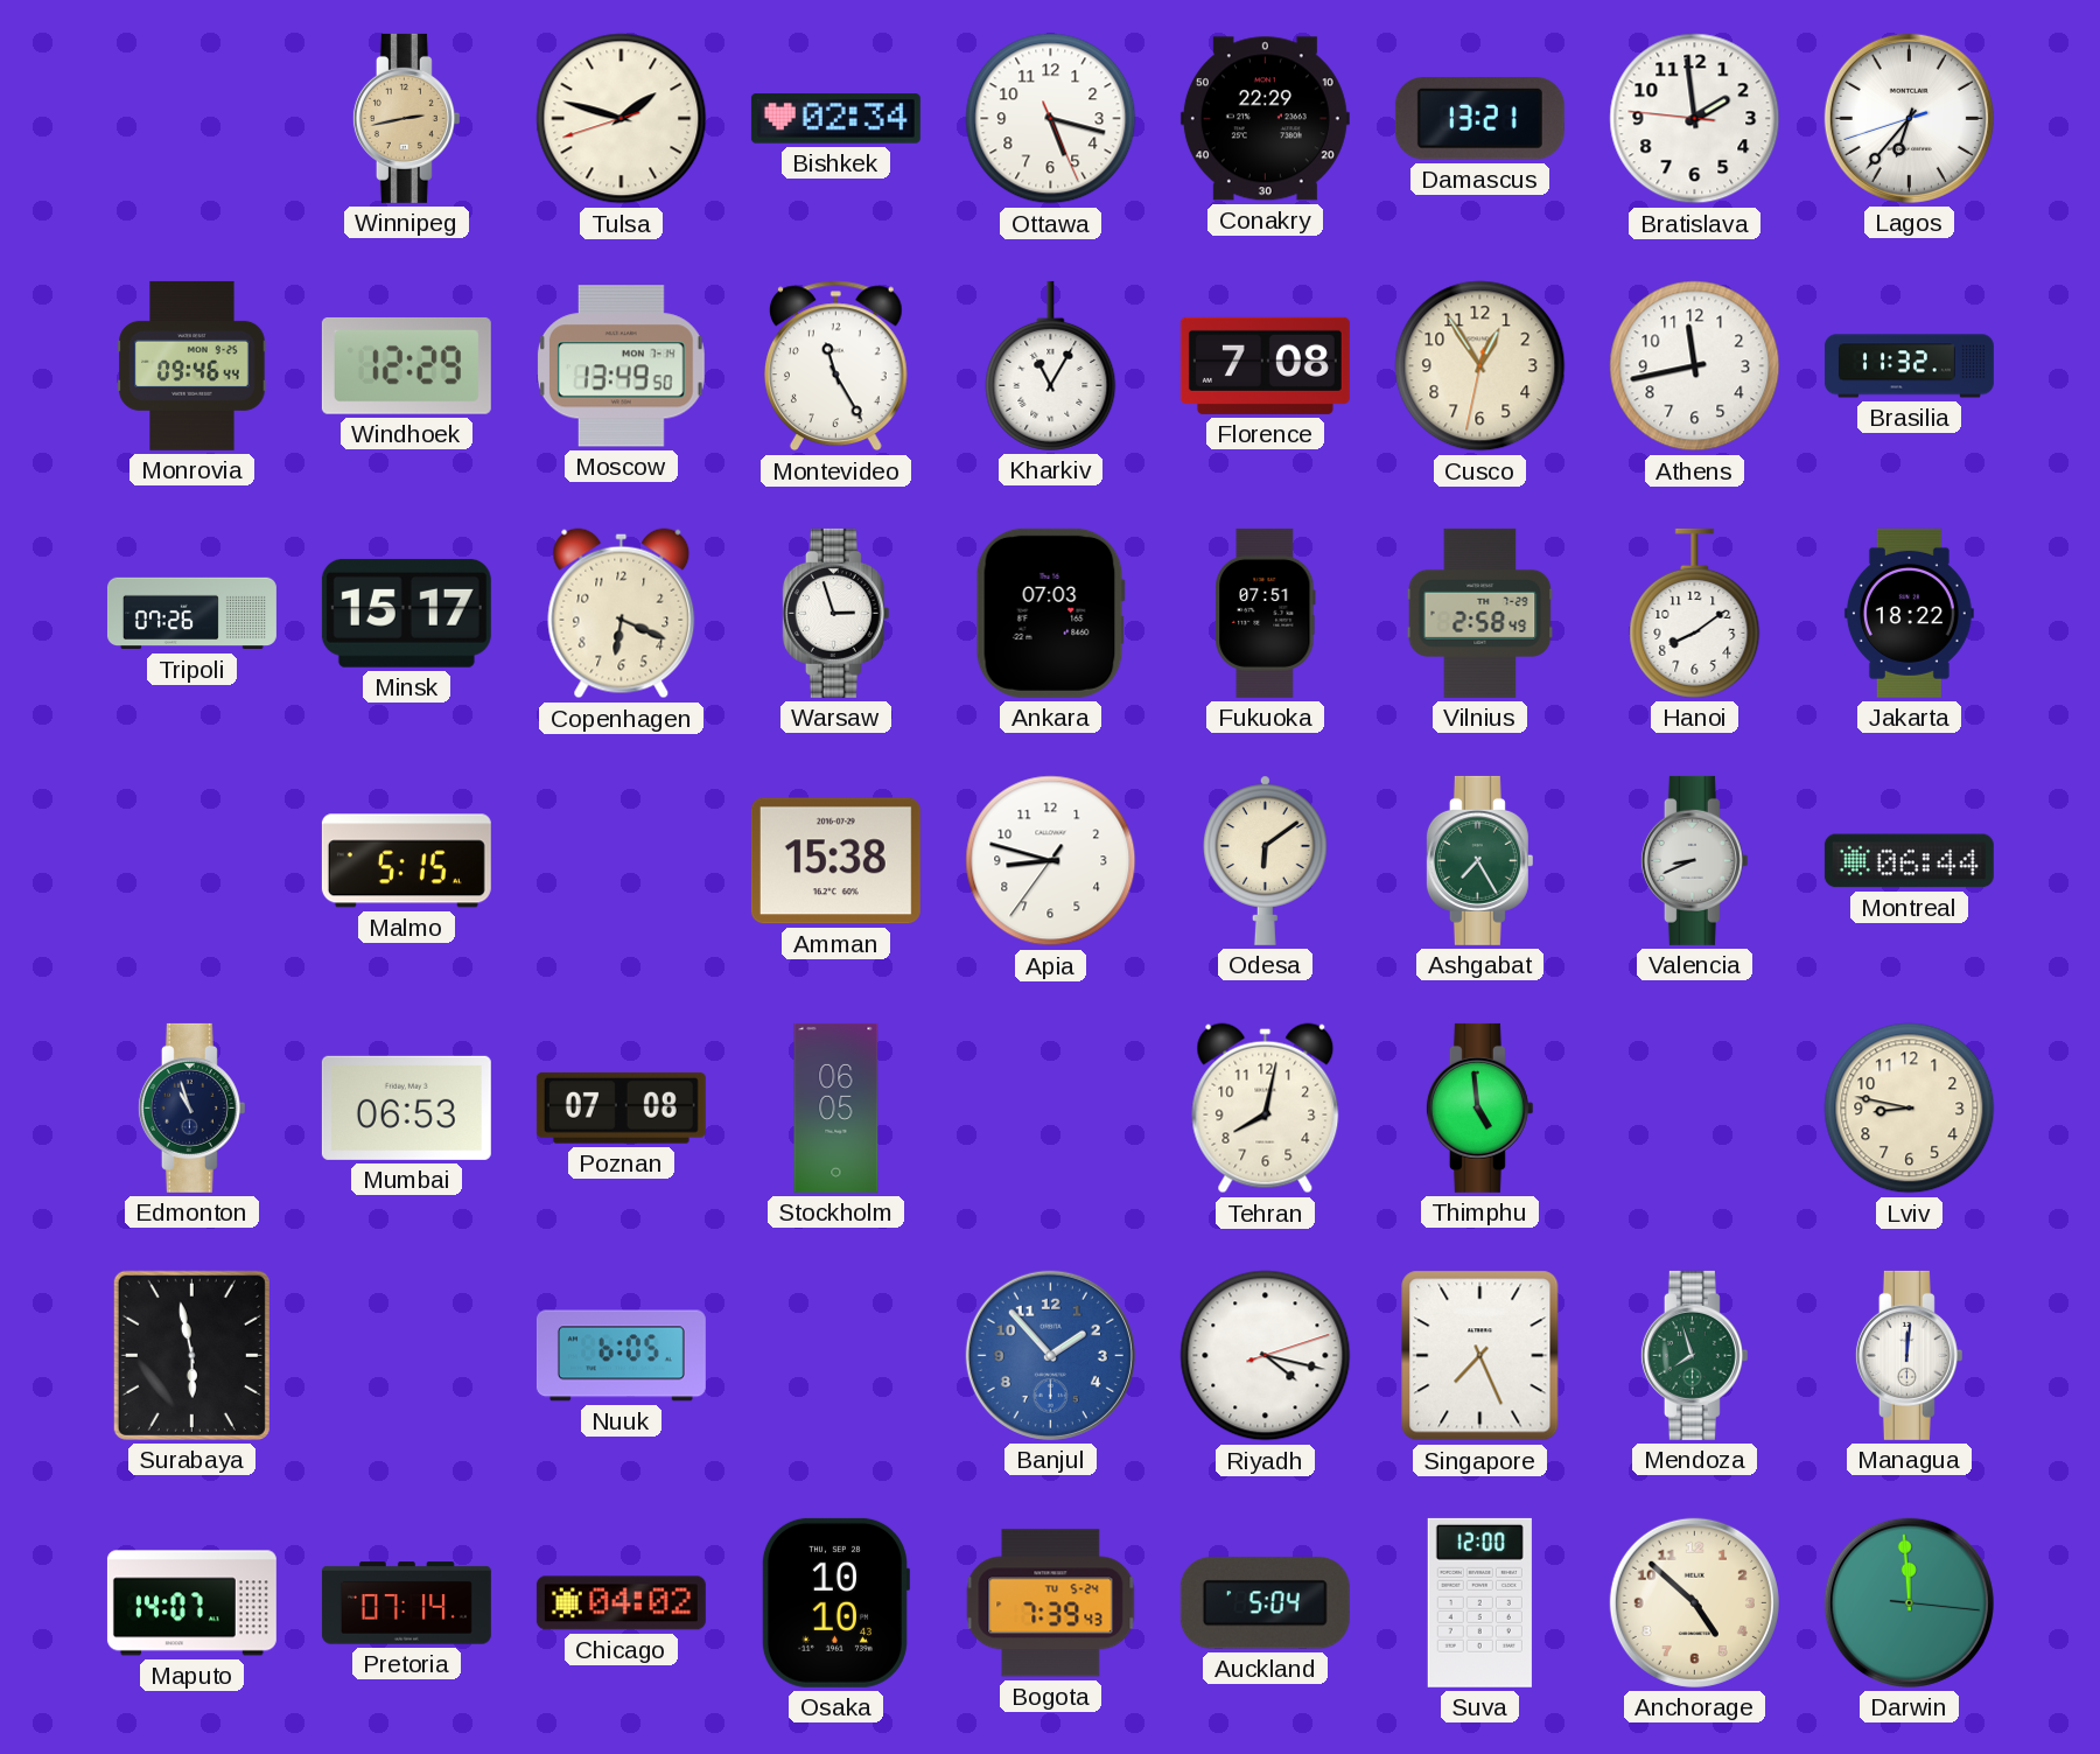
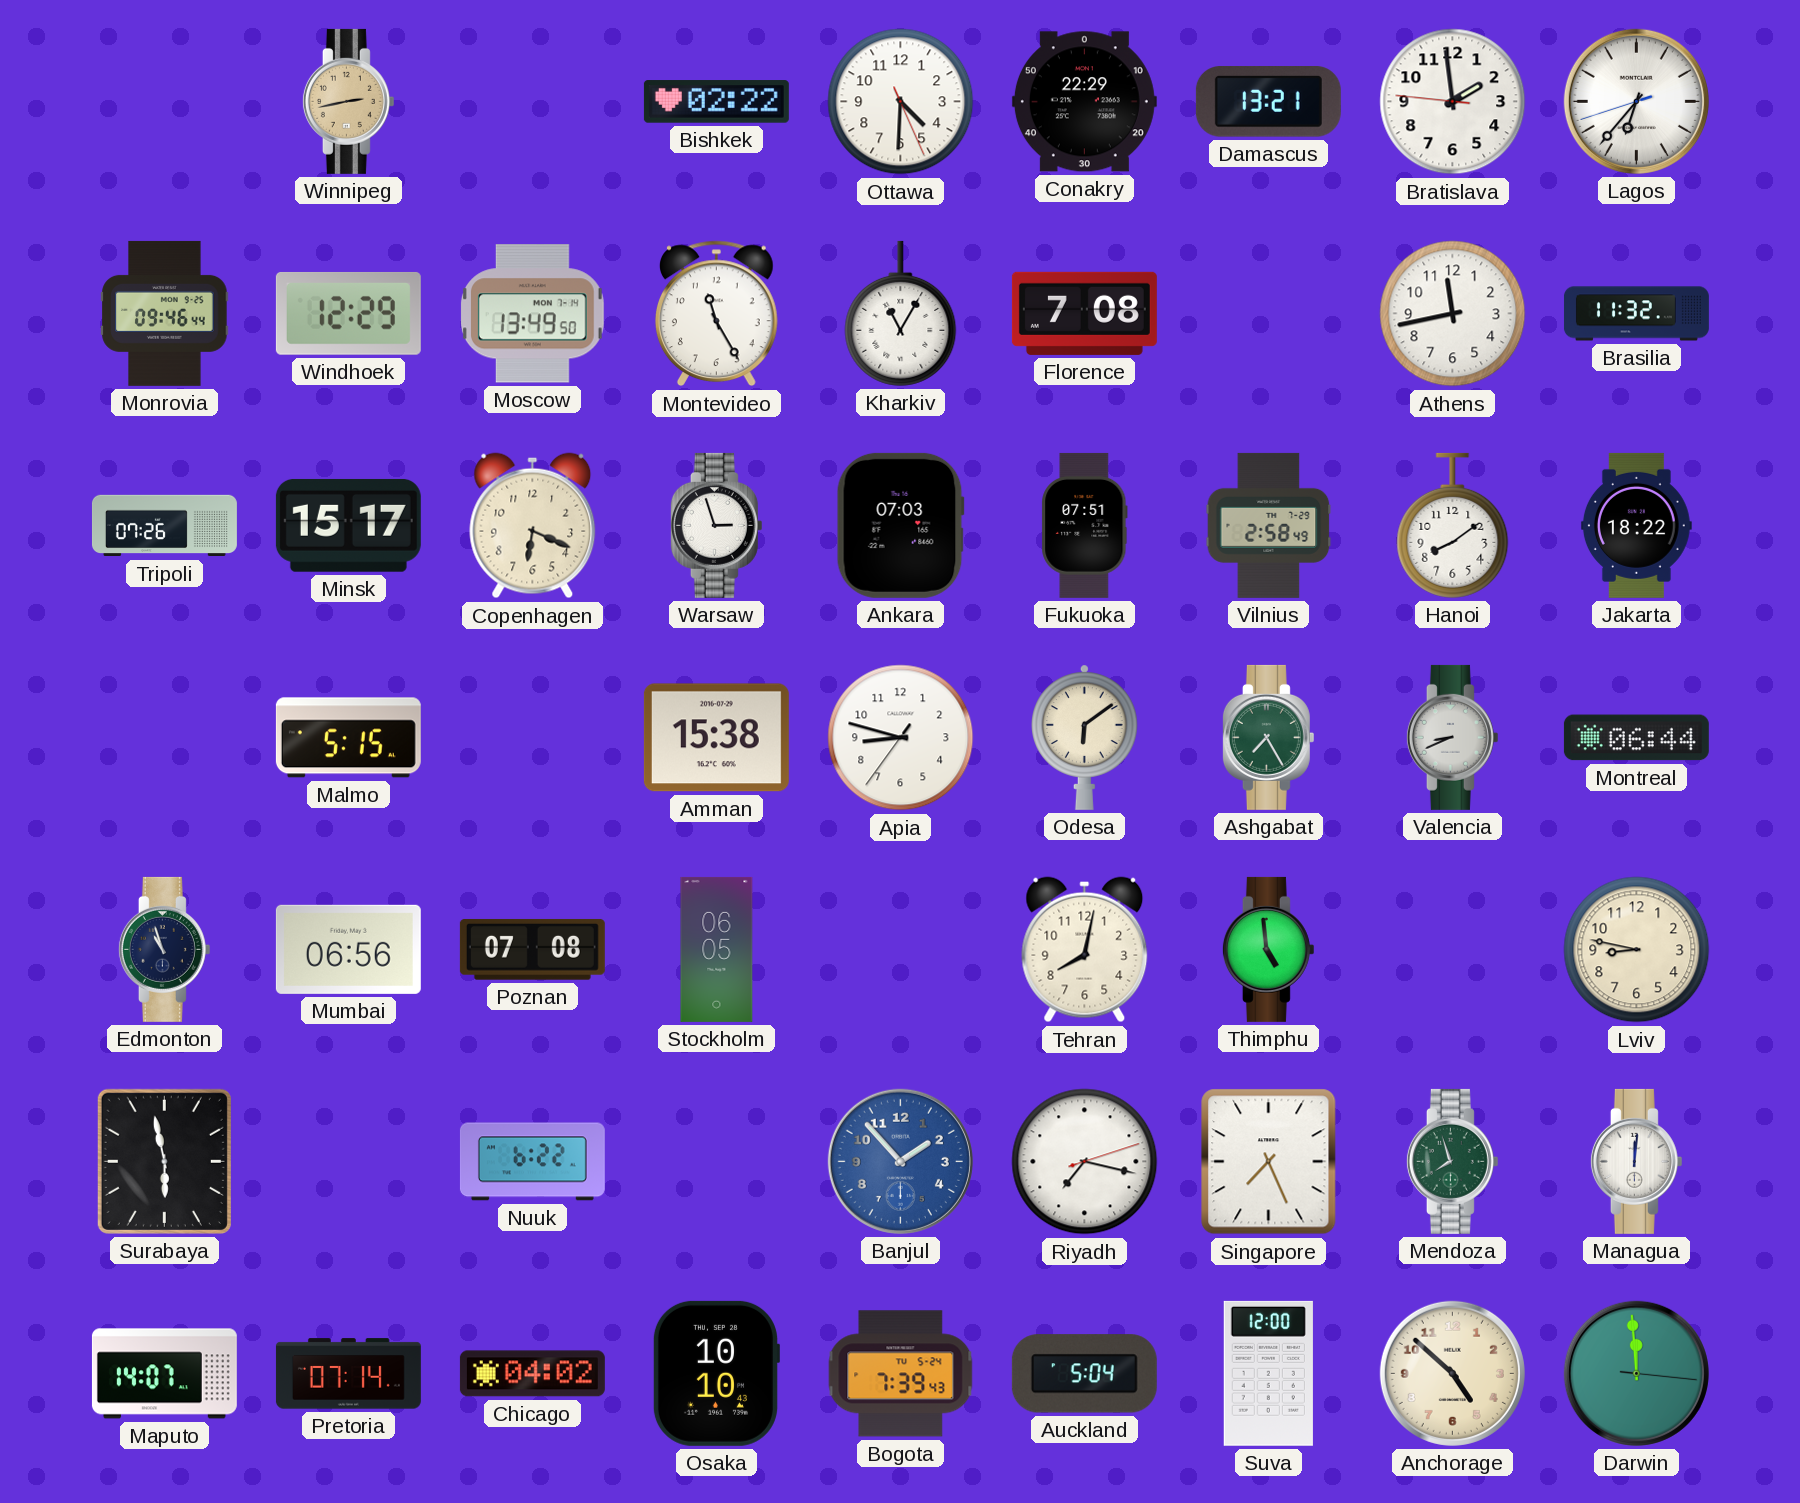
Tulsa: 1:47 -> none
Bishkek: 02:34 -> 02:22
Ottawa: 5:17 -> 4:30
Cusco: 12:54 -> none
Mumbai: 06:53 -> 06:56
Nuuk: 6:05 -> 6:22
Riyadh: 4:17 -> 7:17
